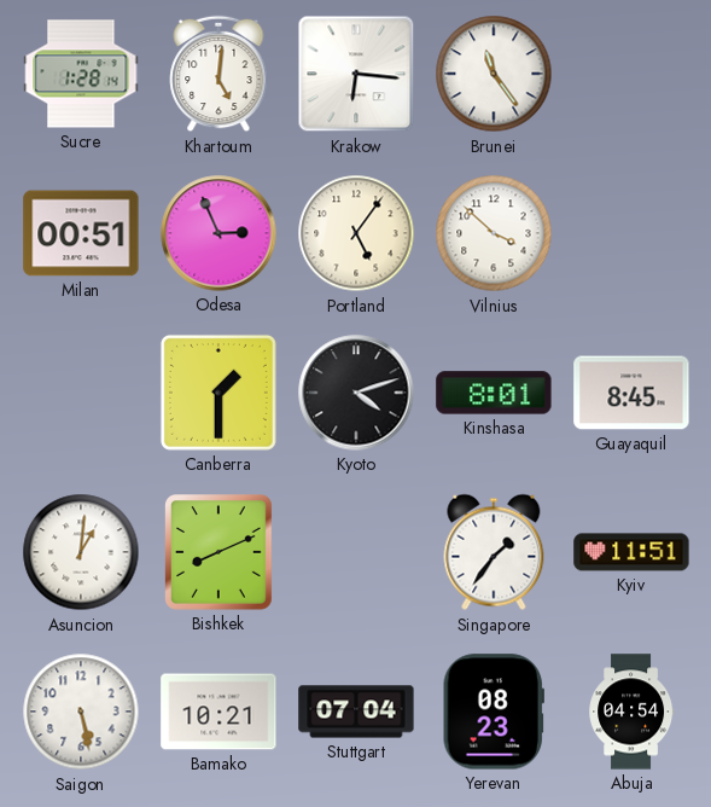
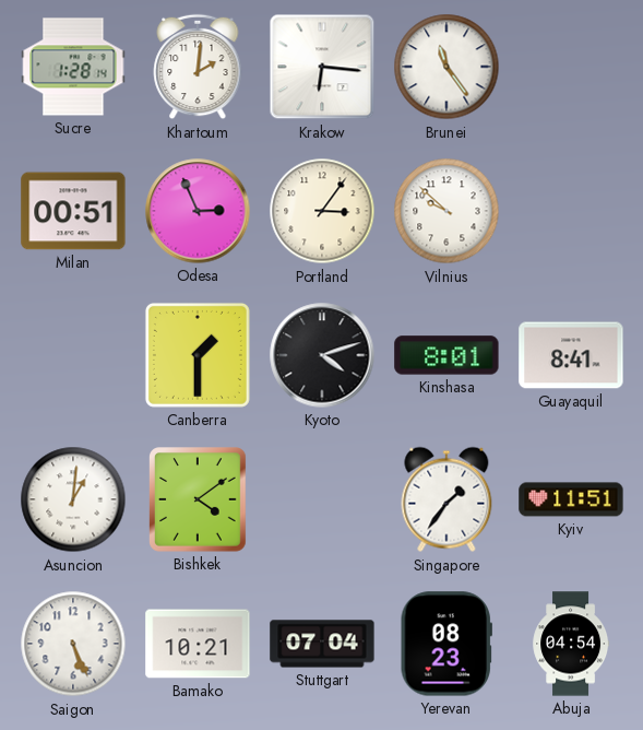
Khartoum: 5:01 -> 2:01
Portland: 5:06 -> 3:06
Vilnius: 3:52 -> 9:52
Guayaquil: 8:45 -> 8:41
Bishkek: 8:11 -> 4:09
Saigon: 5:28 -> 5:26
